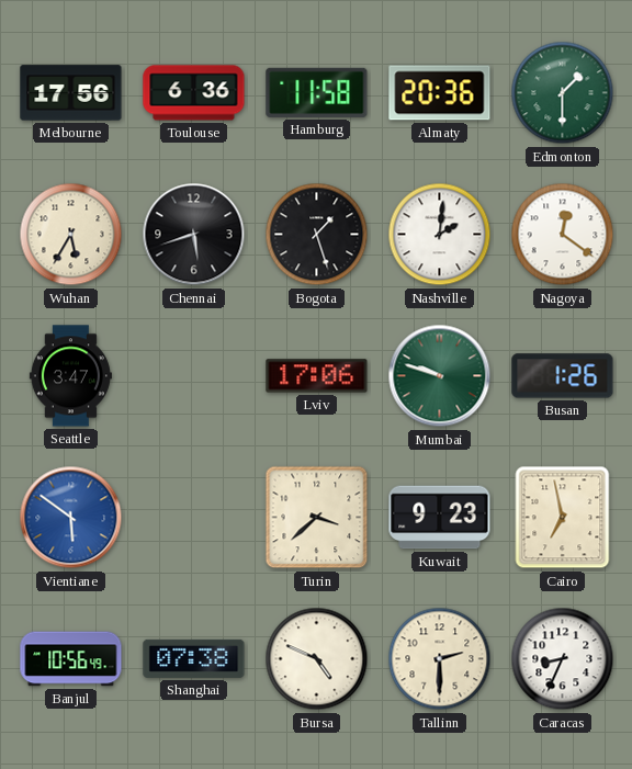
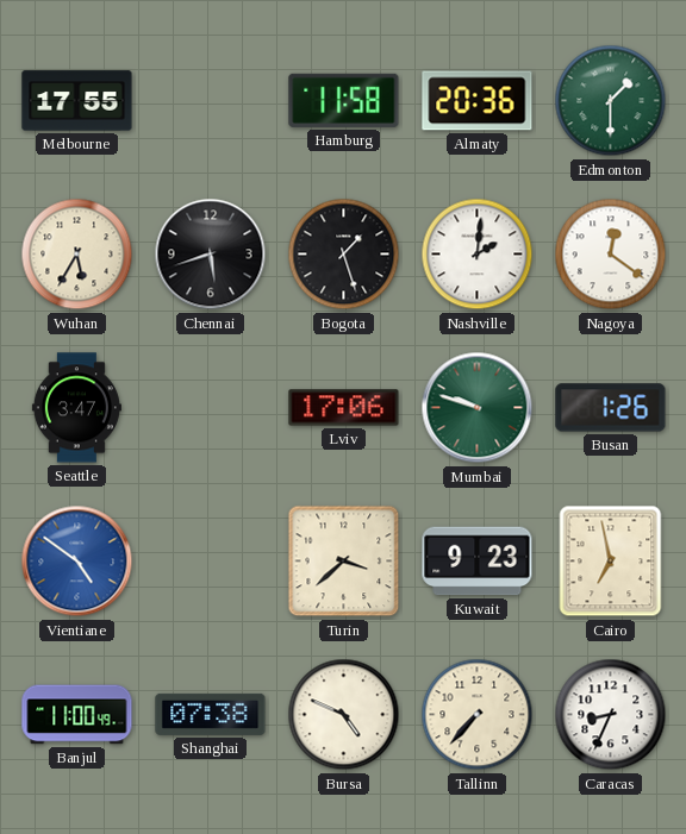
Melbourne: 17:56 -> 17:55
Toulouse: 6:36 -> none
Vientiane: 5:51 -> 4:51
Banjul: 10:56 -> 11:00
Tallinn: 2:30 -> 7:37
